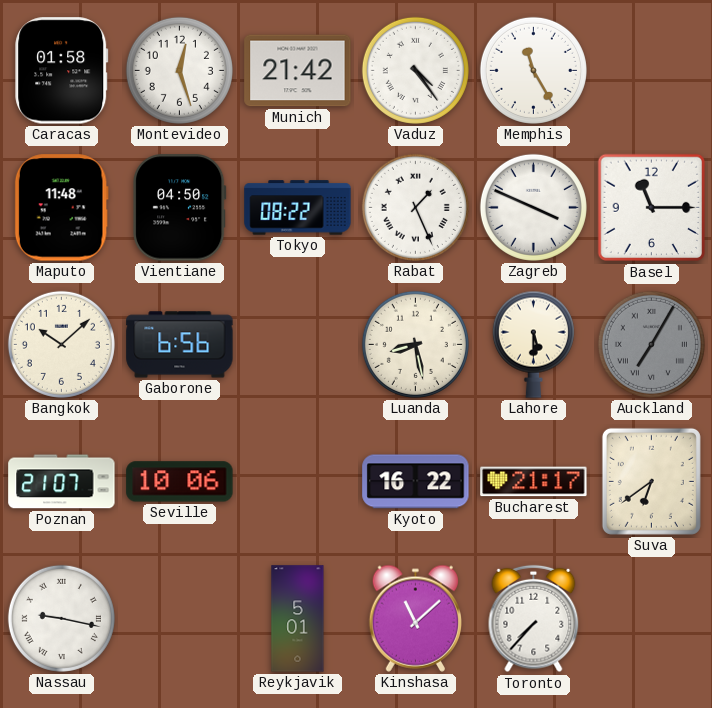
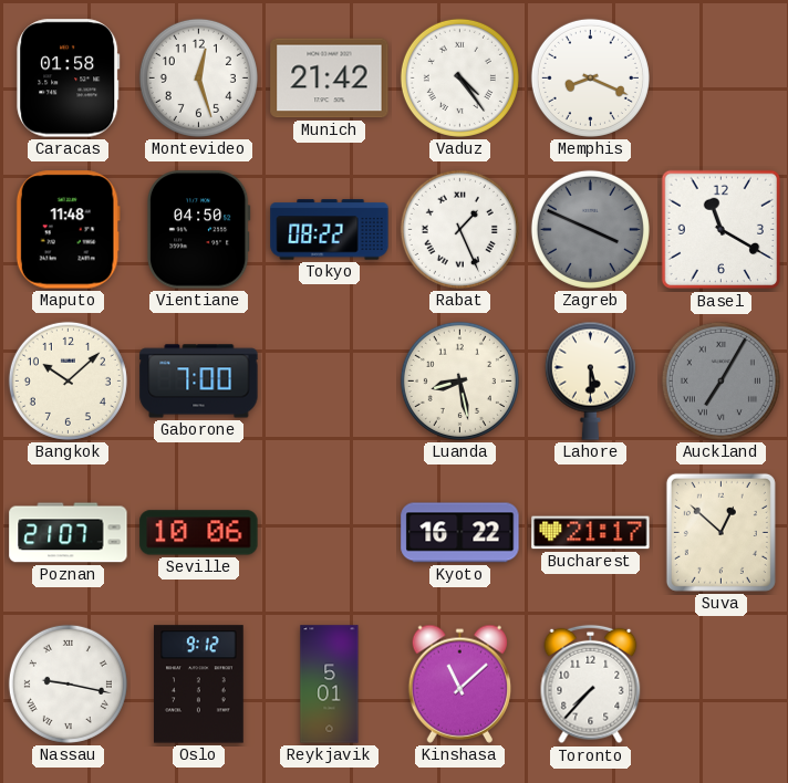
Memphis: 11:25 -> 8:19
Zagreb dial: white -> grey
Basel: 11:15 -> 11:20
Gaborone: 6:56 -> 7:00
Suva: 6:39 -> 12:52
Oslo: none -> 9:12
